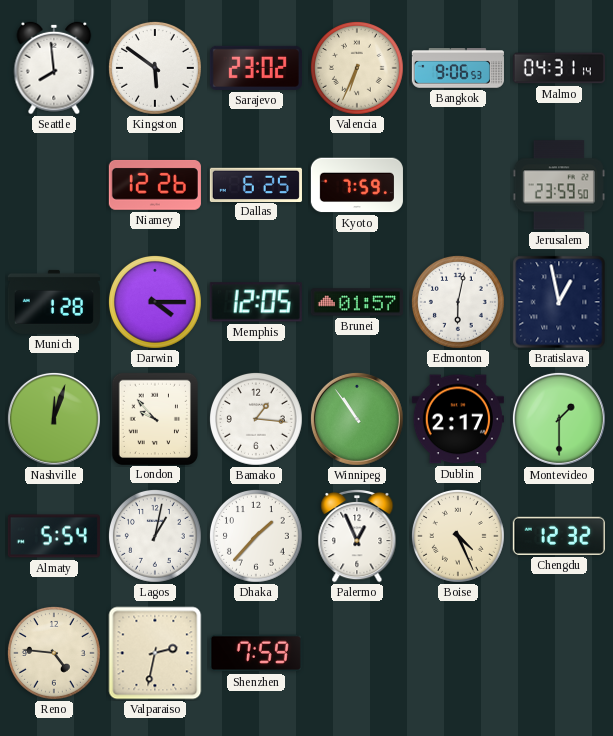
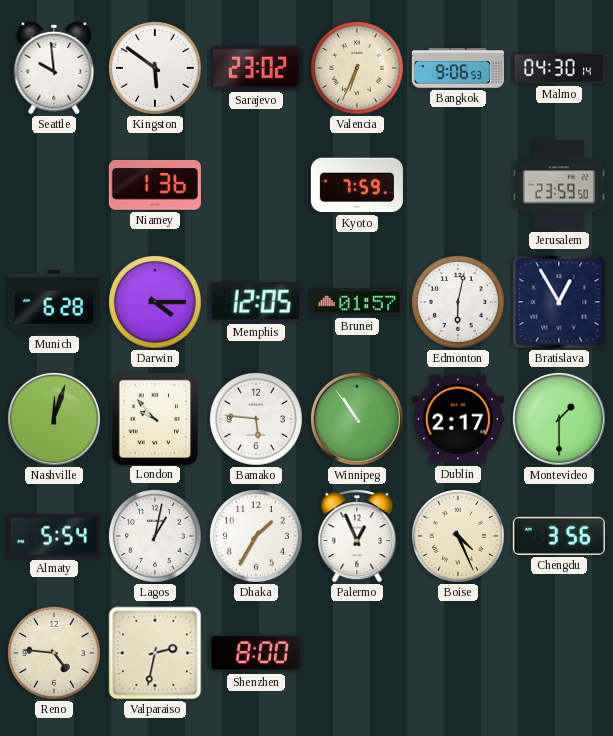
Seattle: 7:59 -> 9:59
Malmo: 04:31 -> 04:30
Niamey: 12:26 -> 1:36
Dallas: 6:25 -> none
Munich: 1:28 -> 6:28
Bratislava: 12:58 -> 12:55
Bamako: 1:16 -> 5:46
Dhaka: 1:37 -> 1:35
Chengdu: 12:32 -> 3:56
Shenzhen: 7:59 -> 8:00
